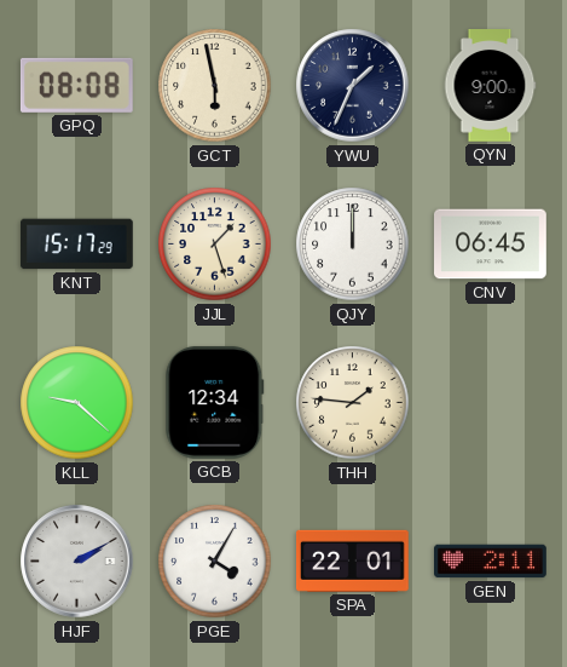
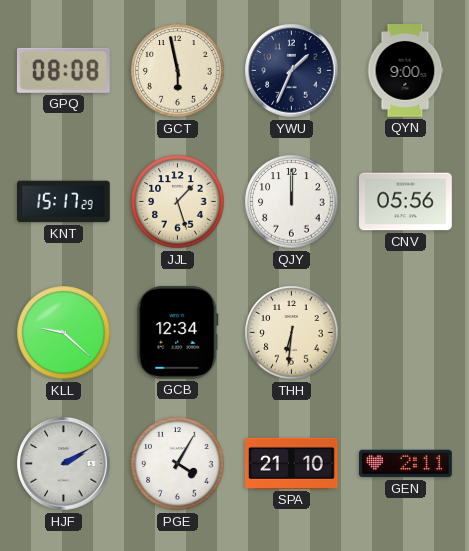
CNV: 06:45 -> 05:56
THH: 1:46 -> 6:31
SPA: 22:01 -> 21:10
